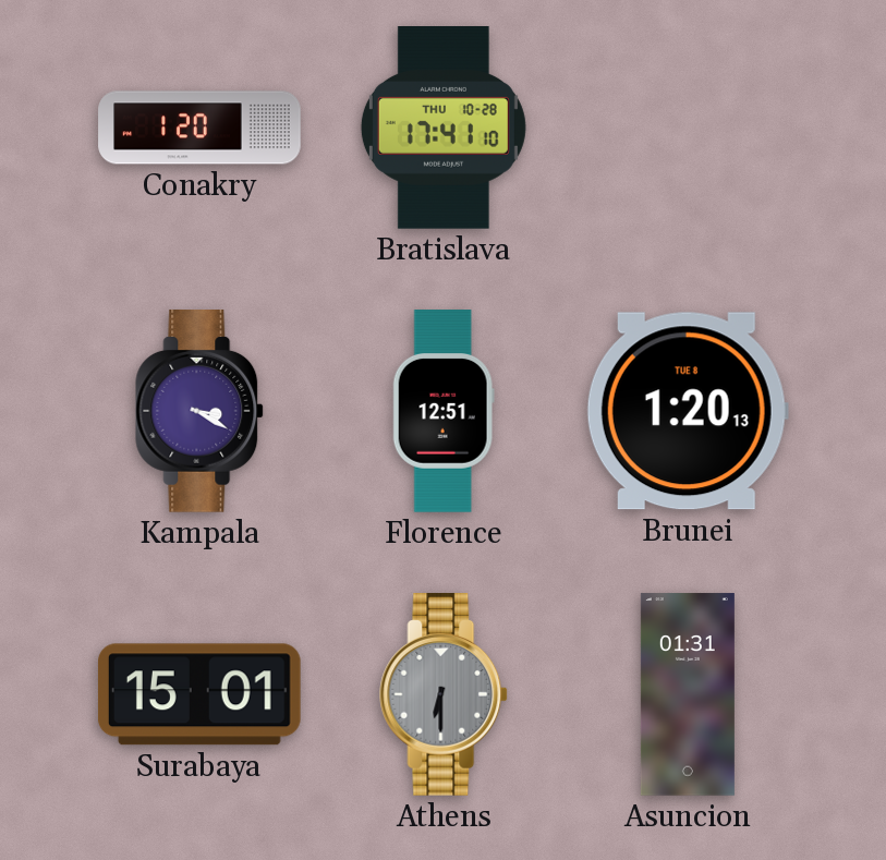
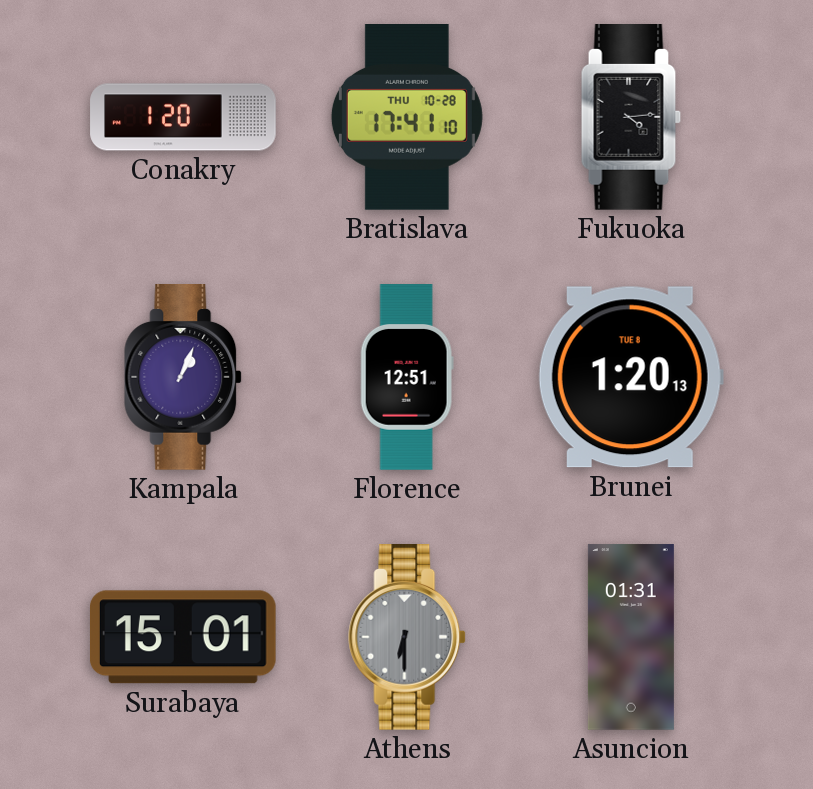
Fukuoka: none -> 4:14
Kampala: 3:20 -> 1:04
